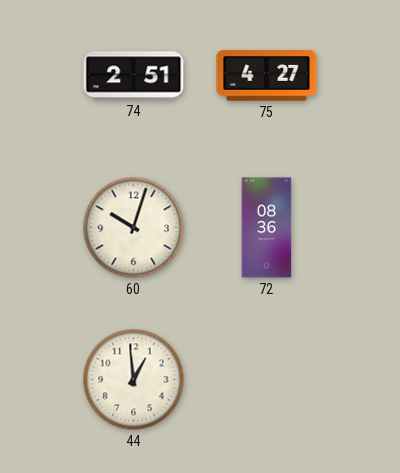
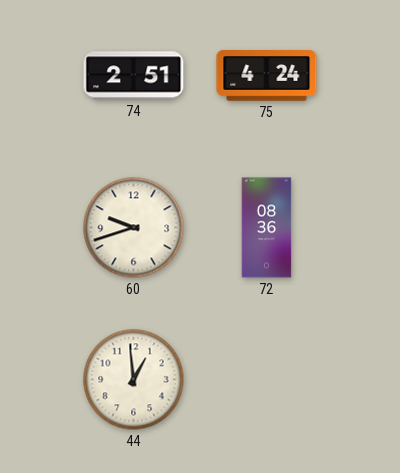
75: 4:27 -> 4:24
60: 10:03 -> 9:42
